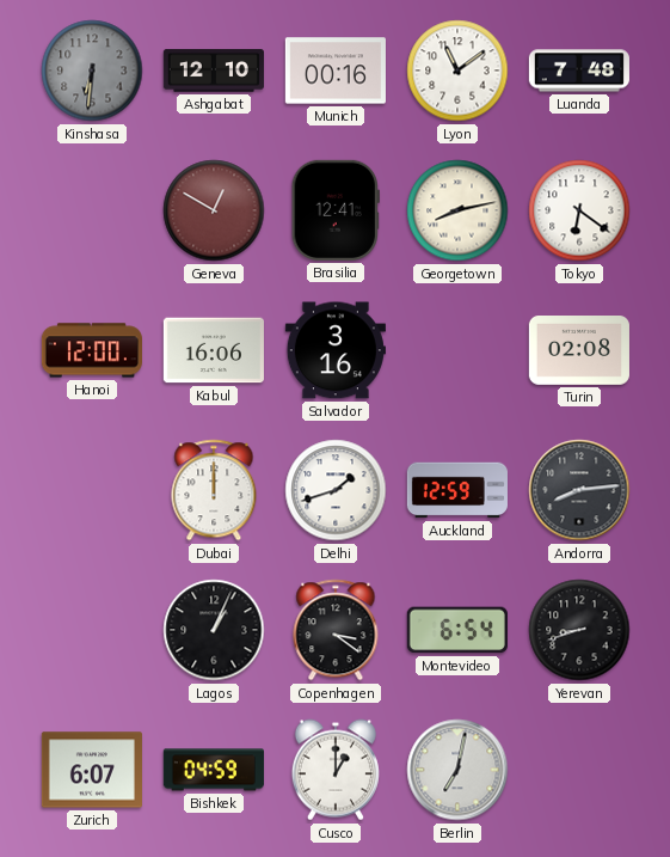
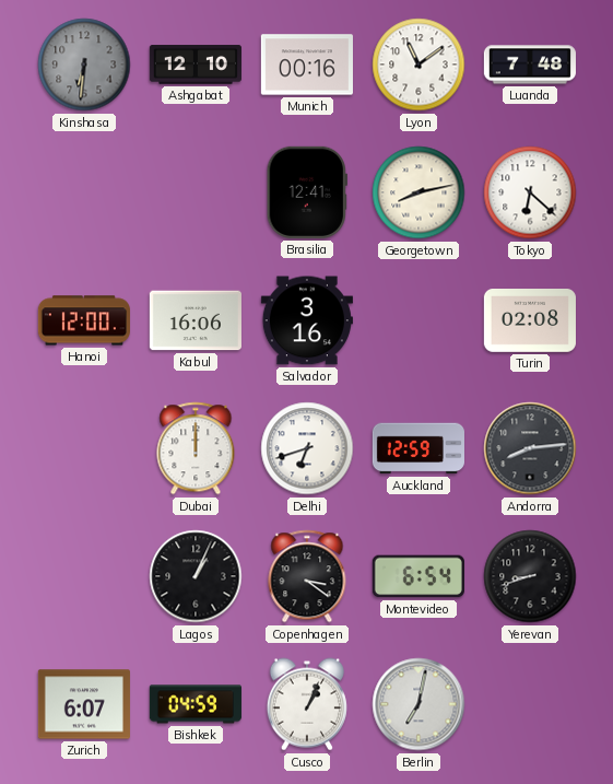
Geneva: 12:50 -> none
Tokyo: 6:21 -> 6:22
Delhi: 1:42 -> 6:42
Cusco: 1:00 -> 1:04
